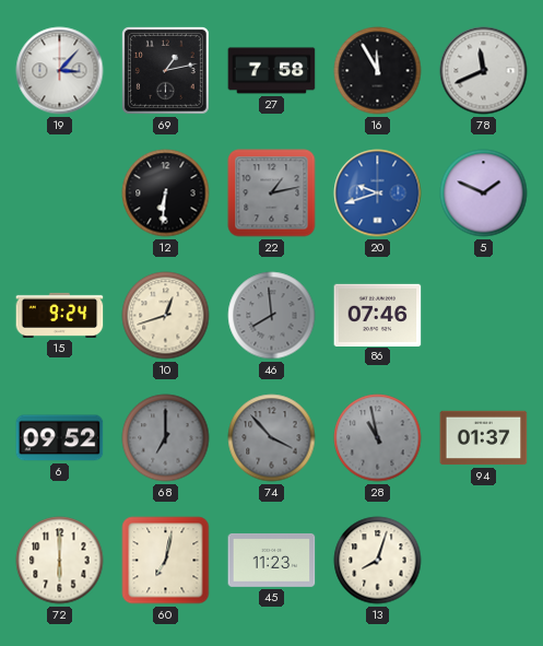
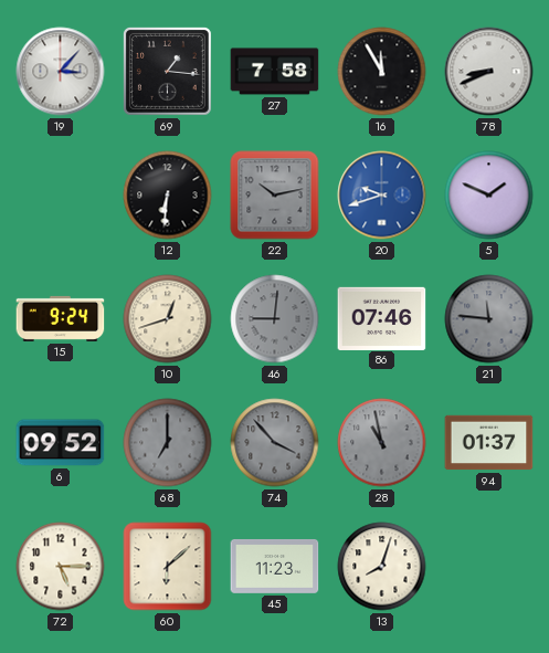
69: 1:13 -> 1:16
78: 11:41 -> 8:41
22: 1:13 -> 10:13
46: 7:59 -> 9:01
21: none -> 11:46
72: 6:00 -> 5:15
60: 7:02 -> 6:08
